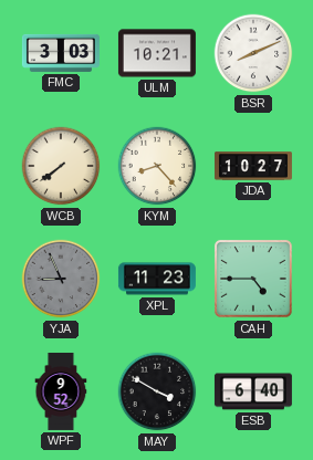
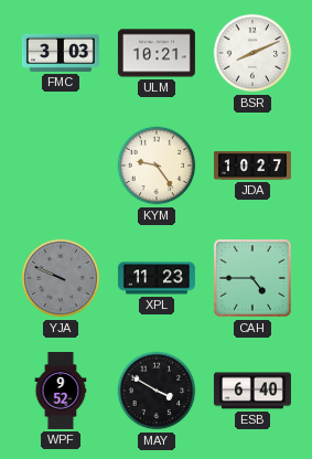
WCB: 7:39 -> none
KYM: 8:23 -> 9:24
YJA: 8:56 -> 9:49
